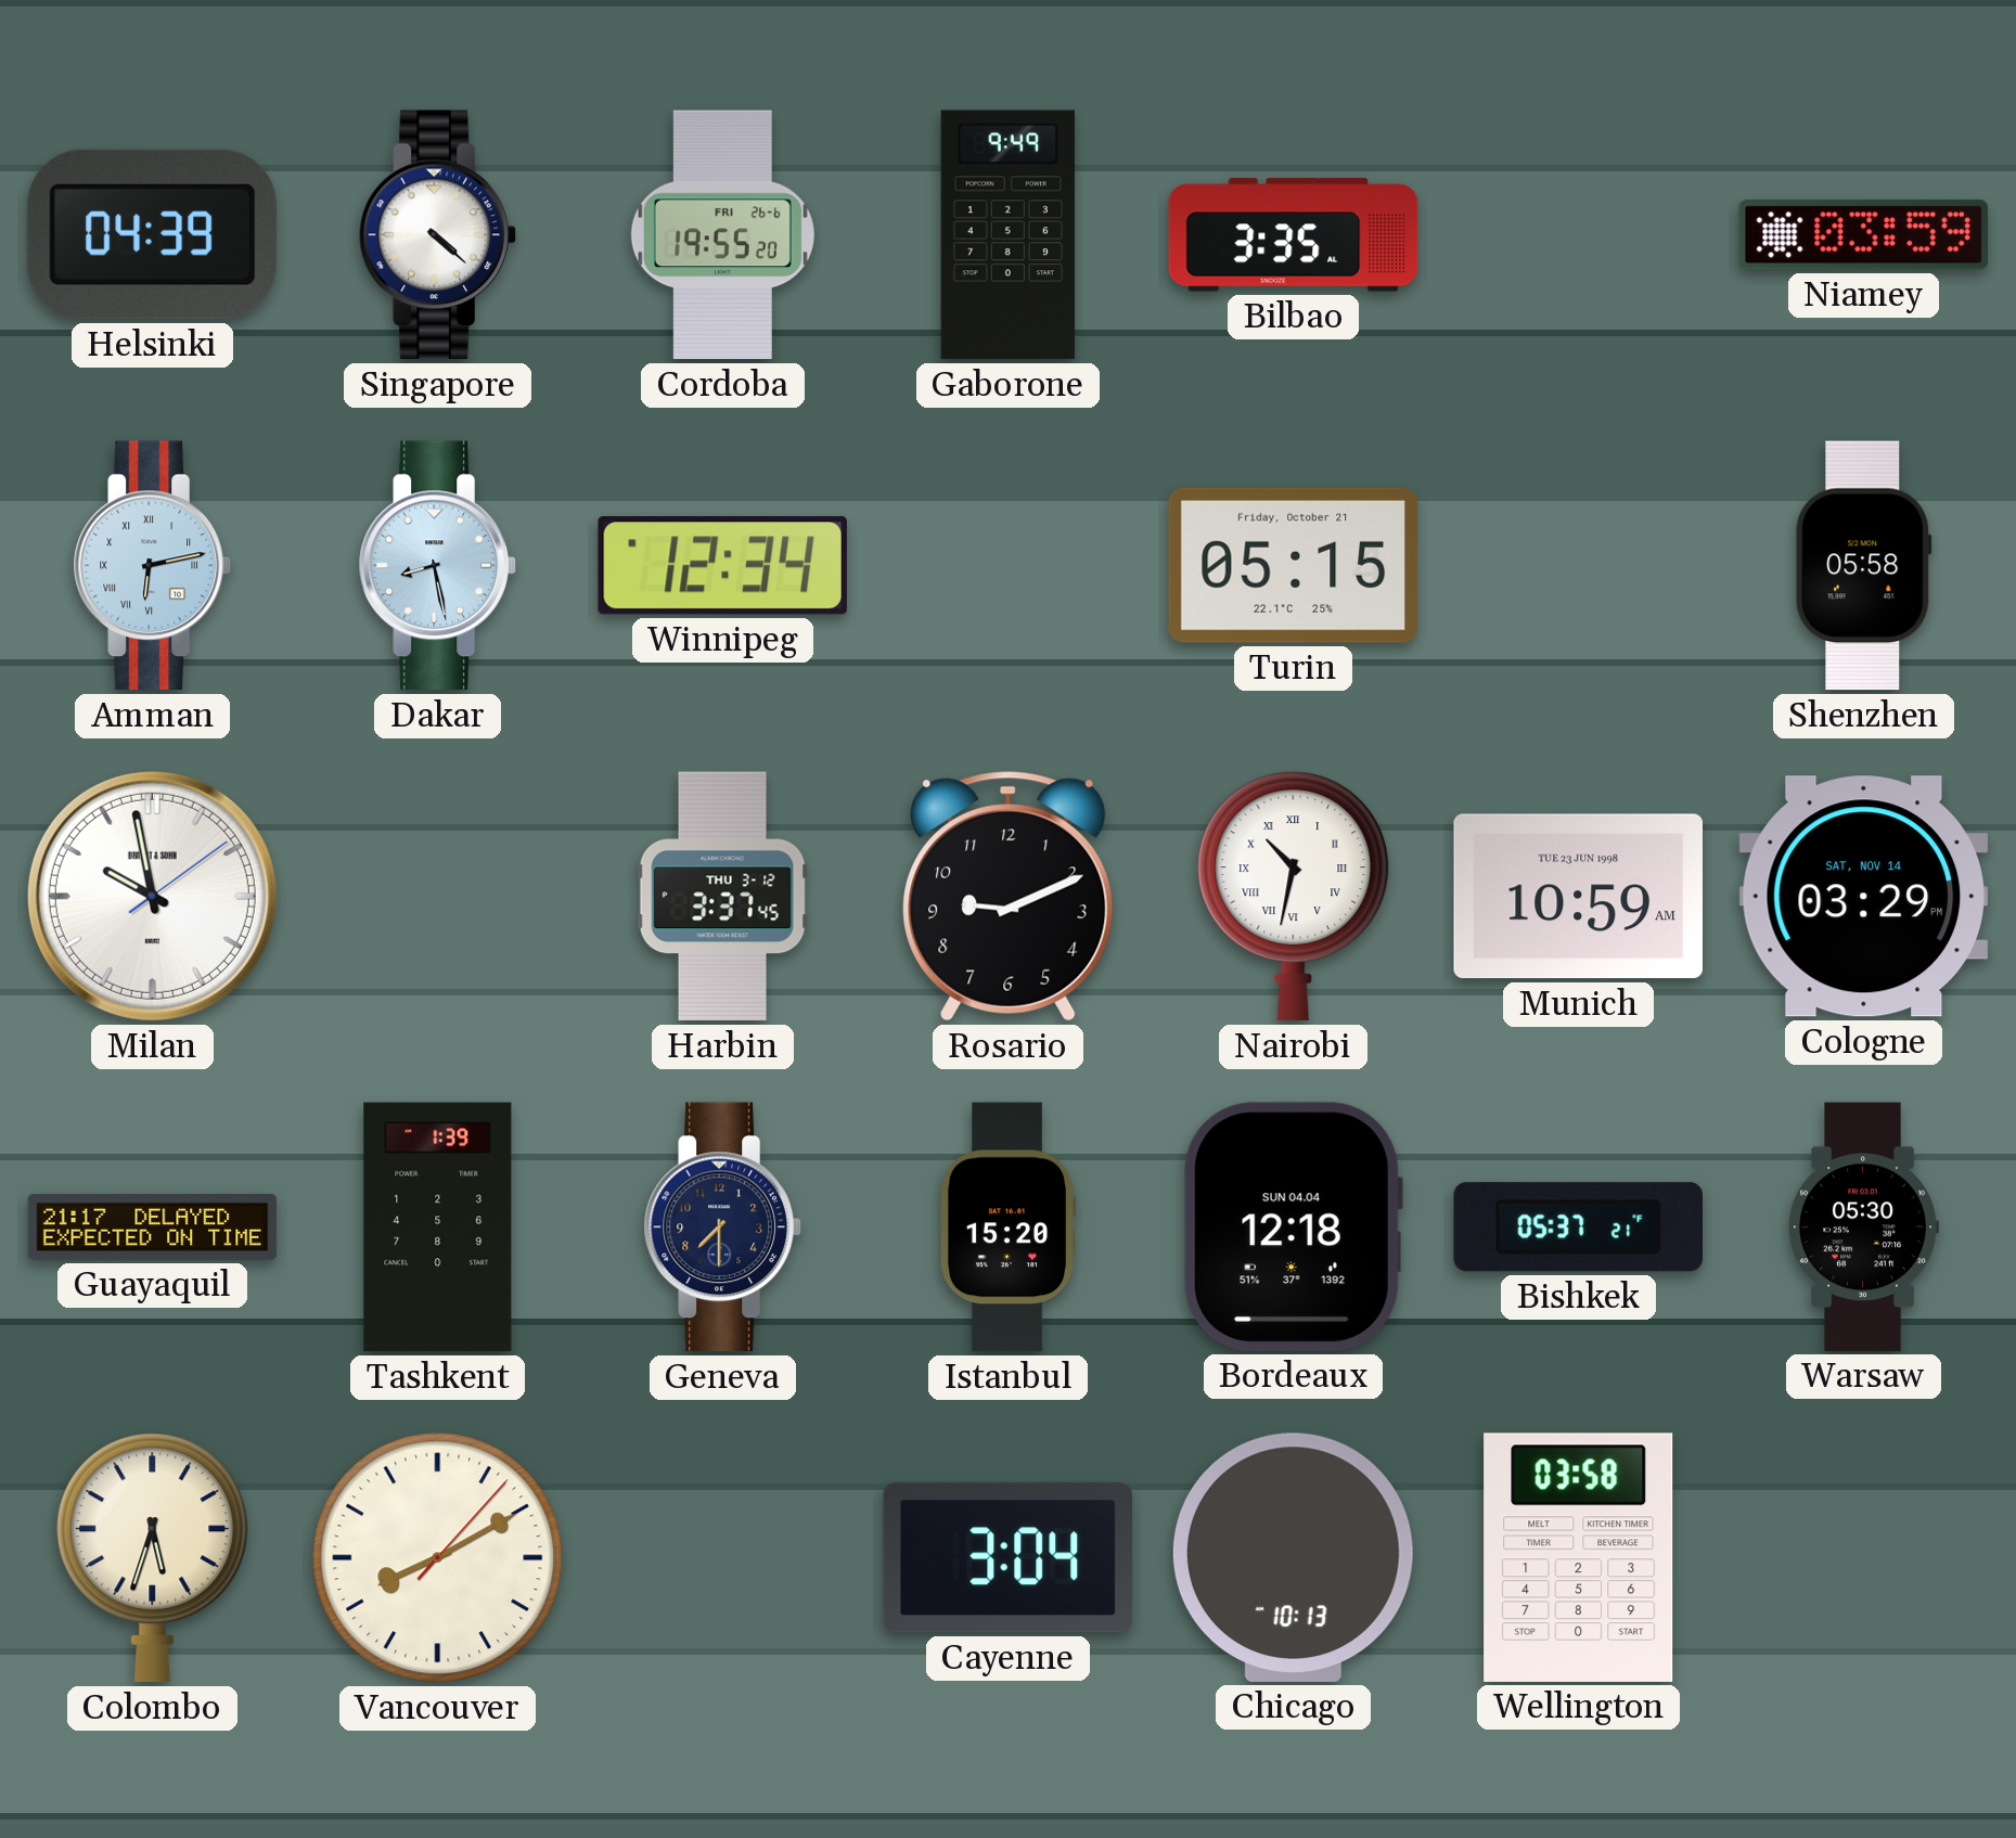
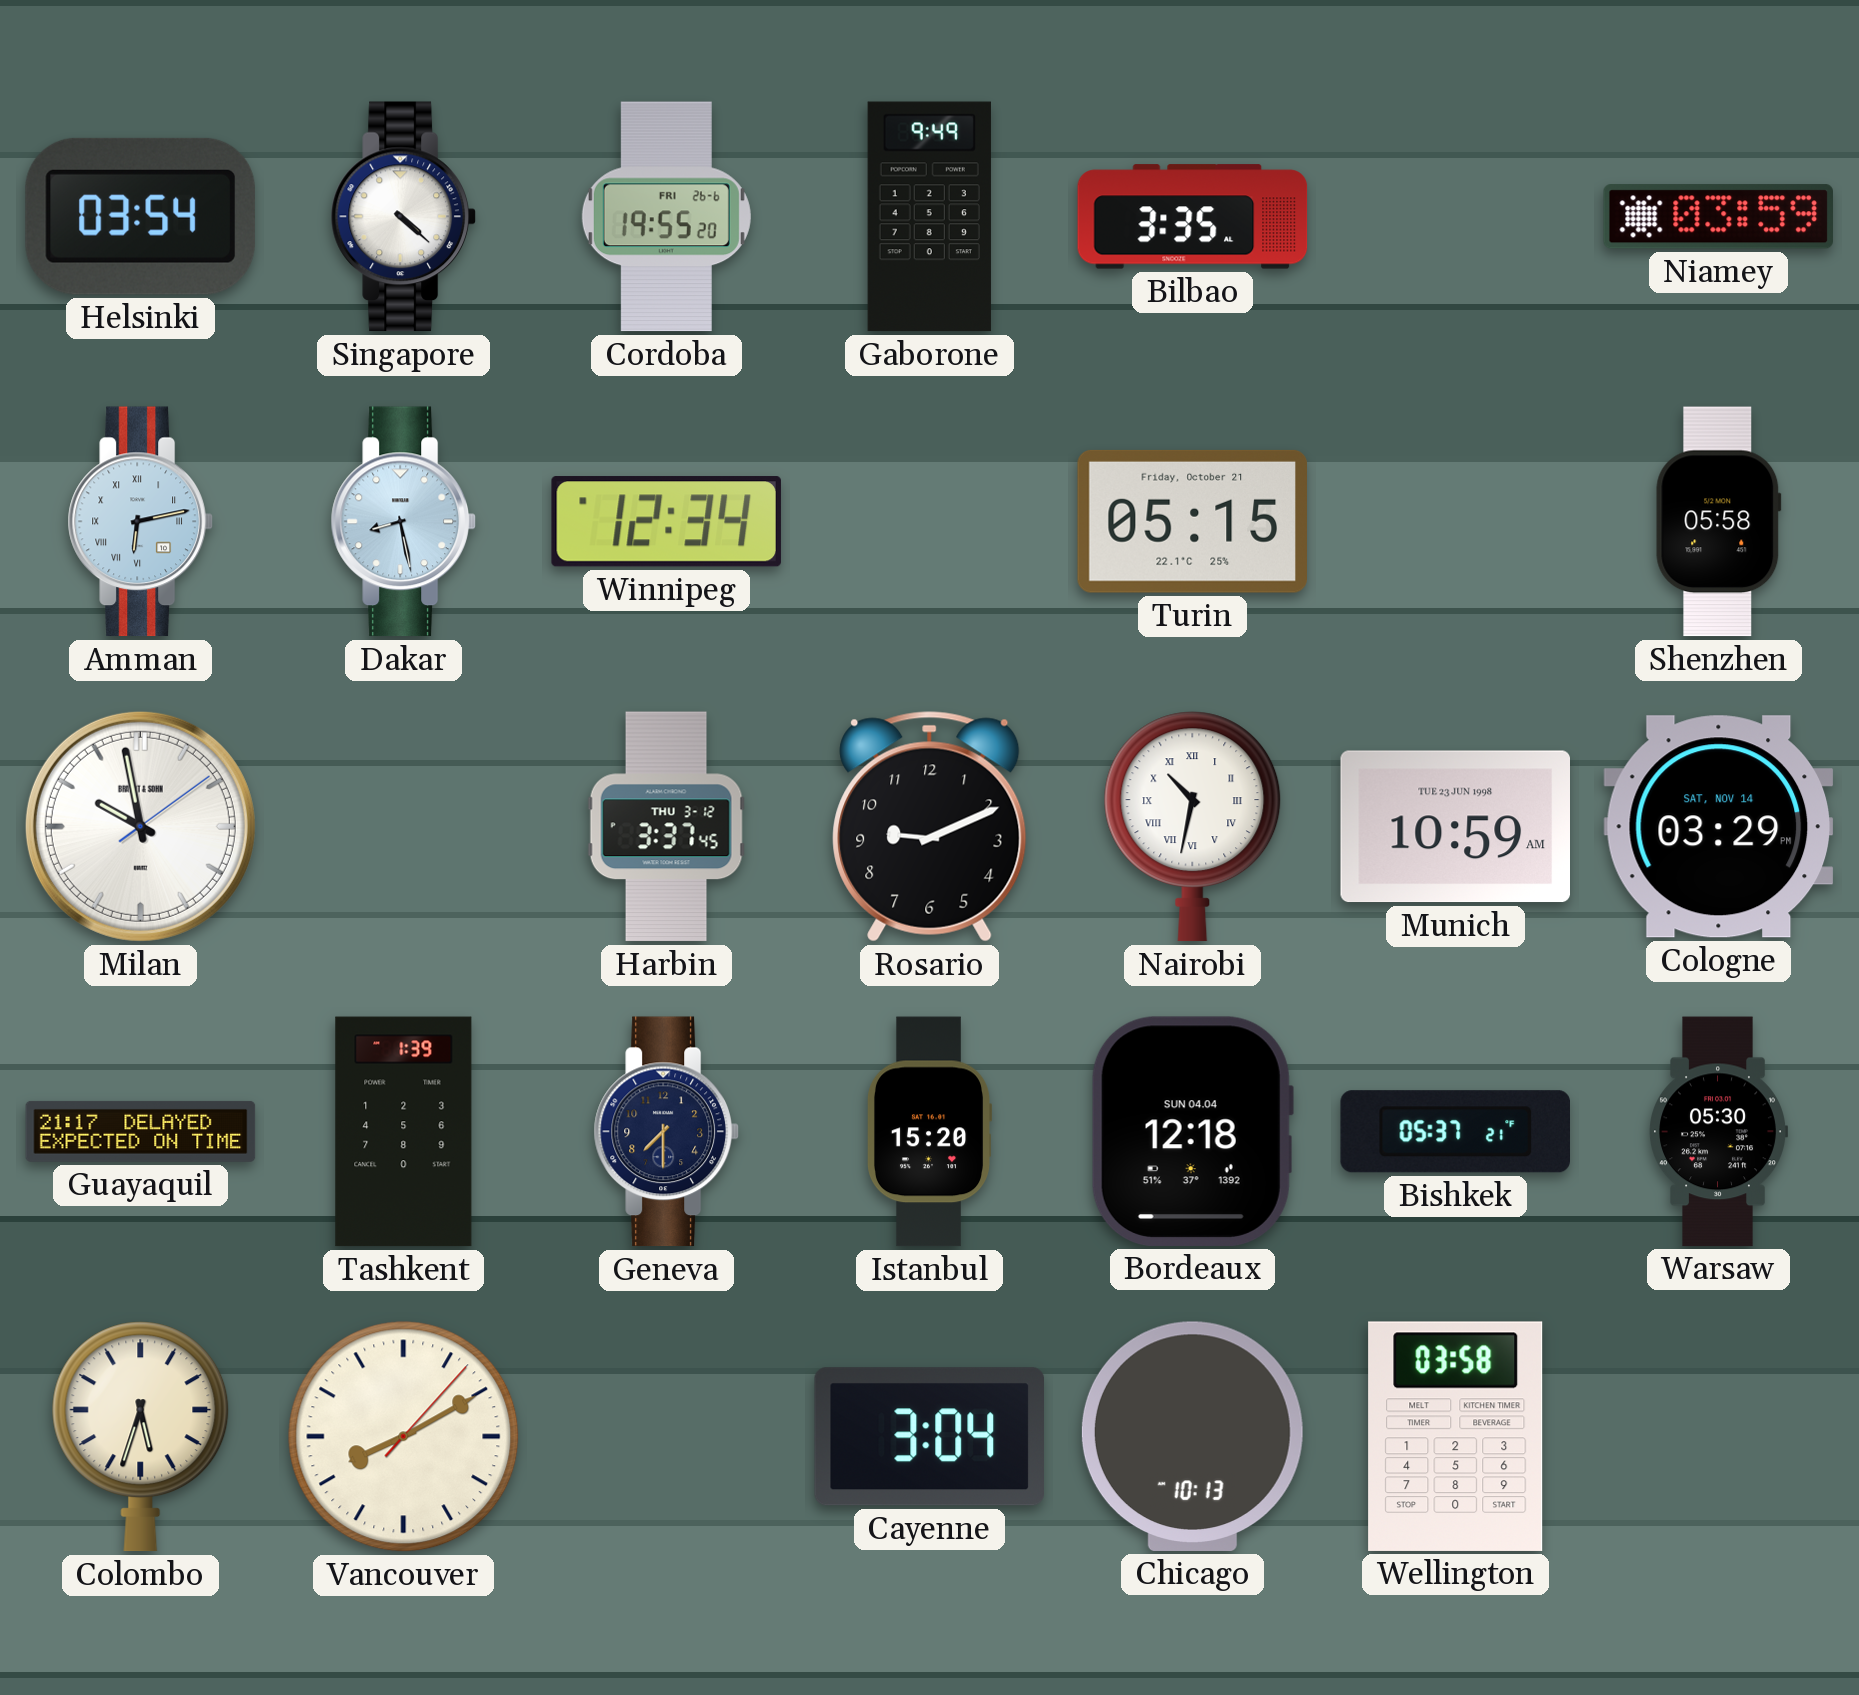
Helsinki: 04:39 -> 03:54
